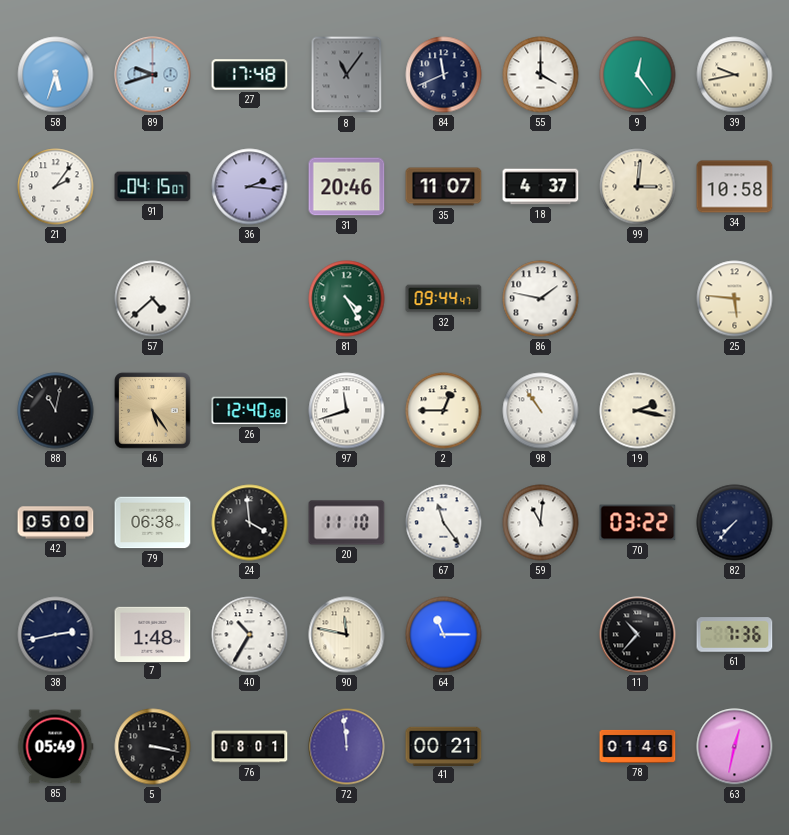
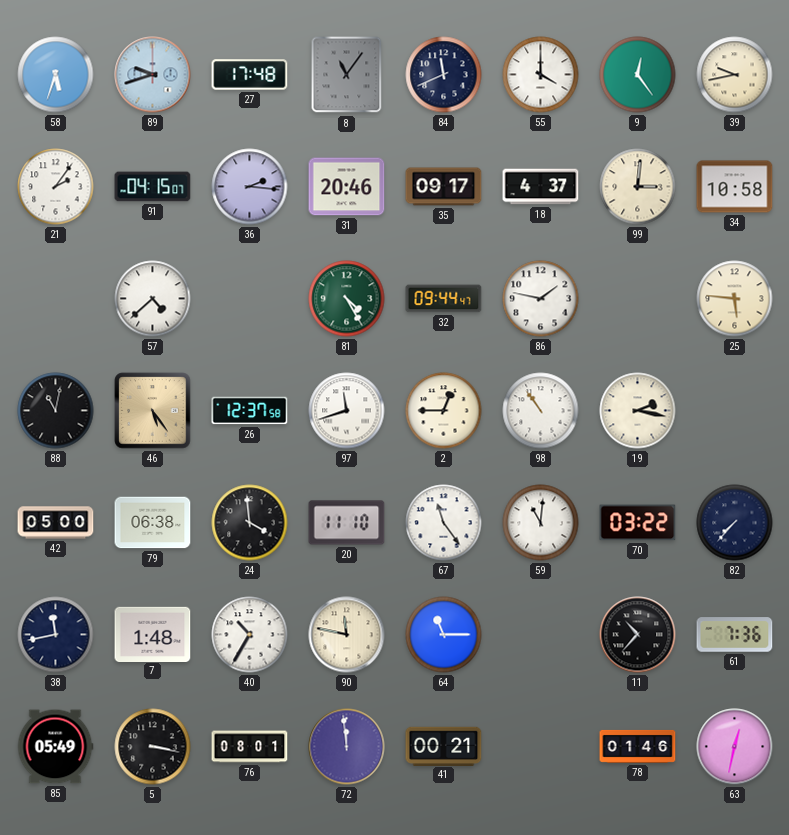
35: 11:07 -> 09:17
26: 12:40 -> 12:37
38: 2:43 -> 11:43
